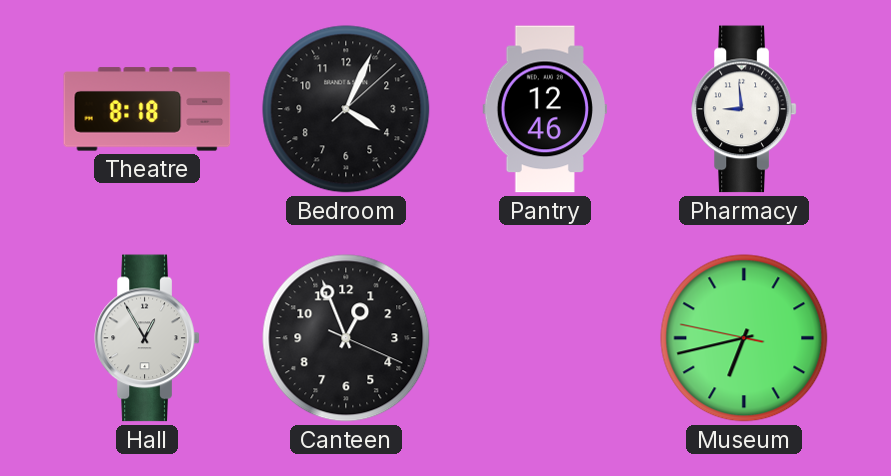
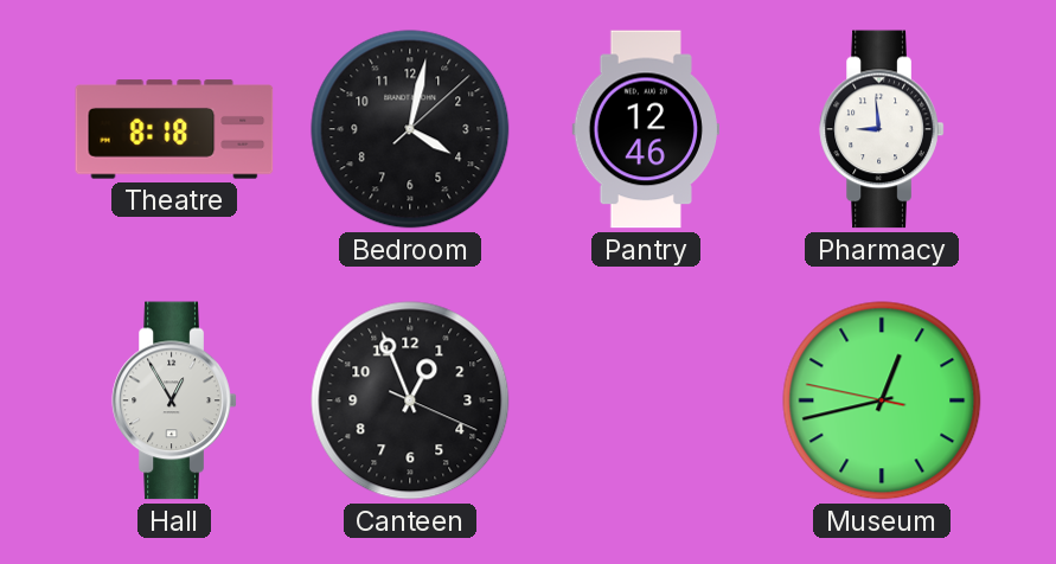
Bedroom: 4:04 -> 4:02
Museum: 6:42 -> 12:42
